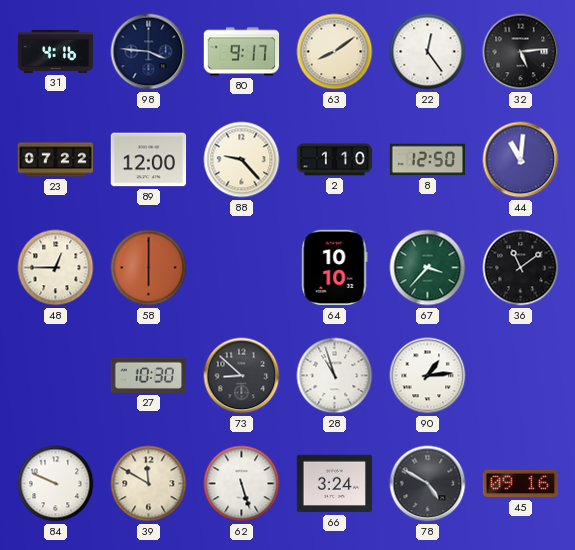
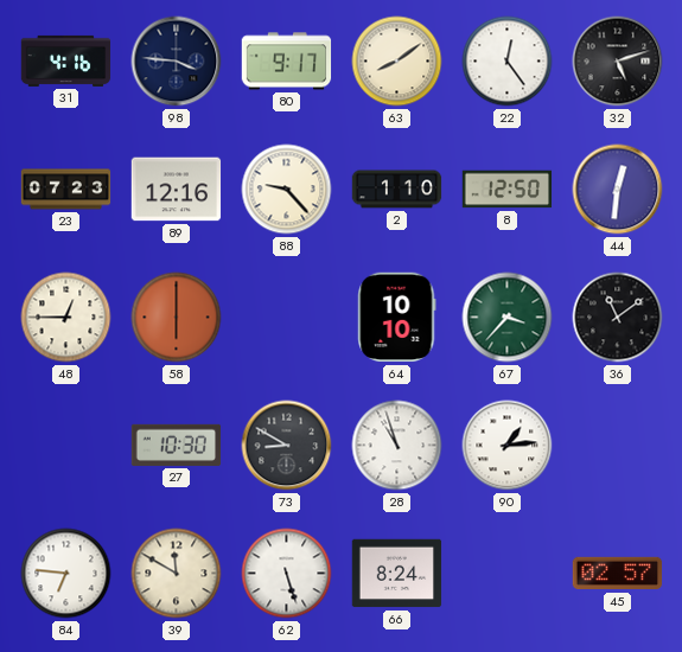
32: 5:14 -> 5:12
23: 07:22 -> 07:23
89: 12:00 -> 12:16
44: 11:01 -> 12:31
73: 8:52 -> 8:50
84: 9:49 -> 6:46
66: 3:24 -> 8:24
78: 4:50 -> none
45: 09:16 -> 02:57
